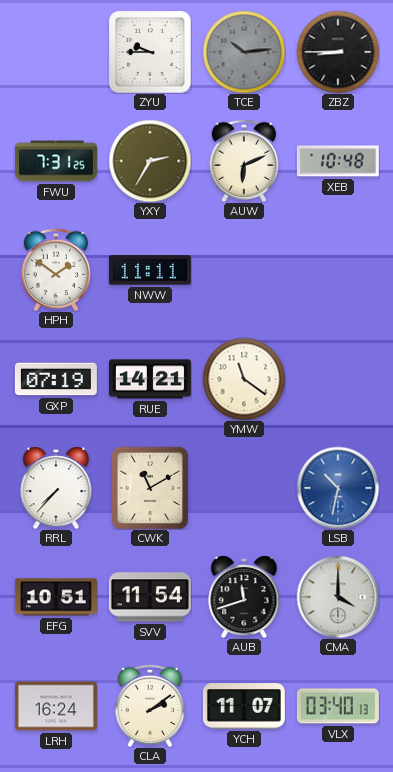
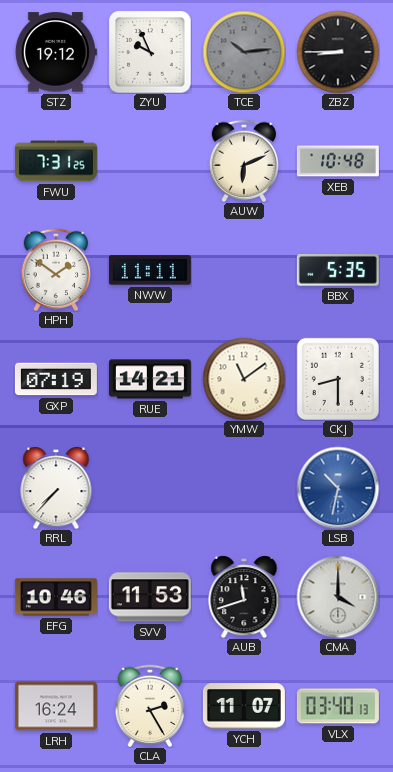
STZ: none -> 19:12
ZYU: 9:45 -> 9:56
YXY: 2:35 -> none
BBX: none -> 5:35
YMW: 11:21 -> 11:09
CKJ: none -> 8:30
CWK: 11:10 -> none
EFG: 10:51 -> 10:46
SVV: 11:54 -> 11:53
CLA: 2:09 -> 2:25
